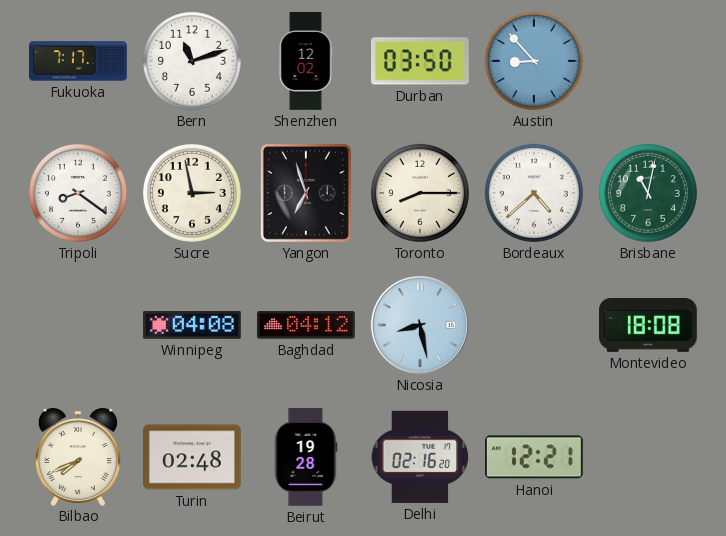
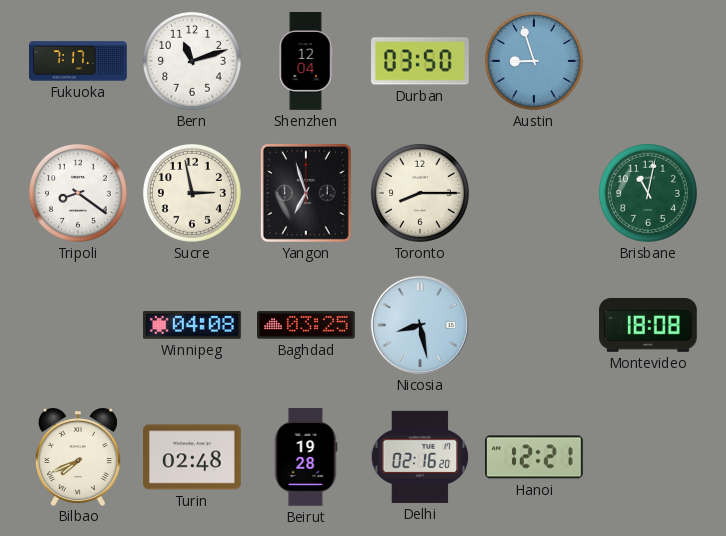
Shenzhen: 12:02 -> 12:04
Austin: 8:53 -> 8:57
Bordeaux: 4:38 -> none
Baghdad: 04:12 -> 03:25
